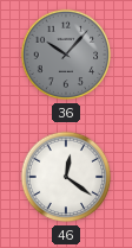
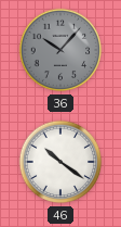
46: 12:21 -> 10:21
